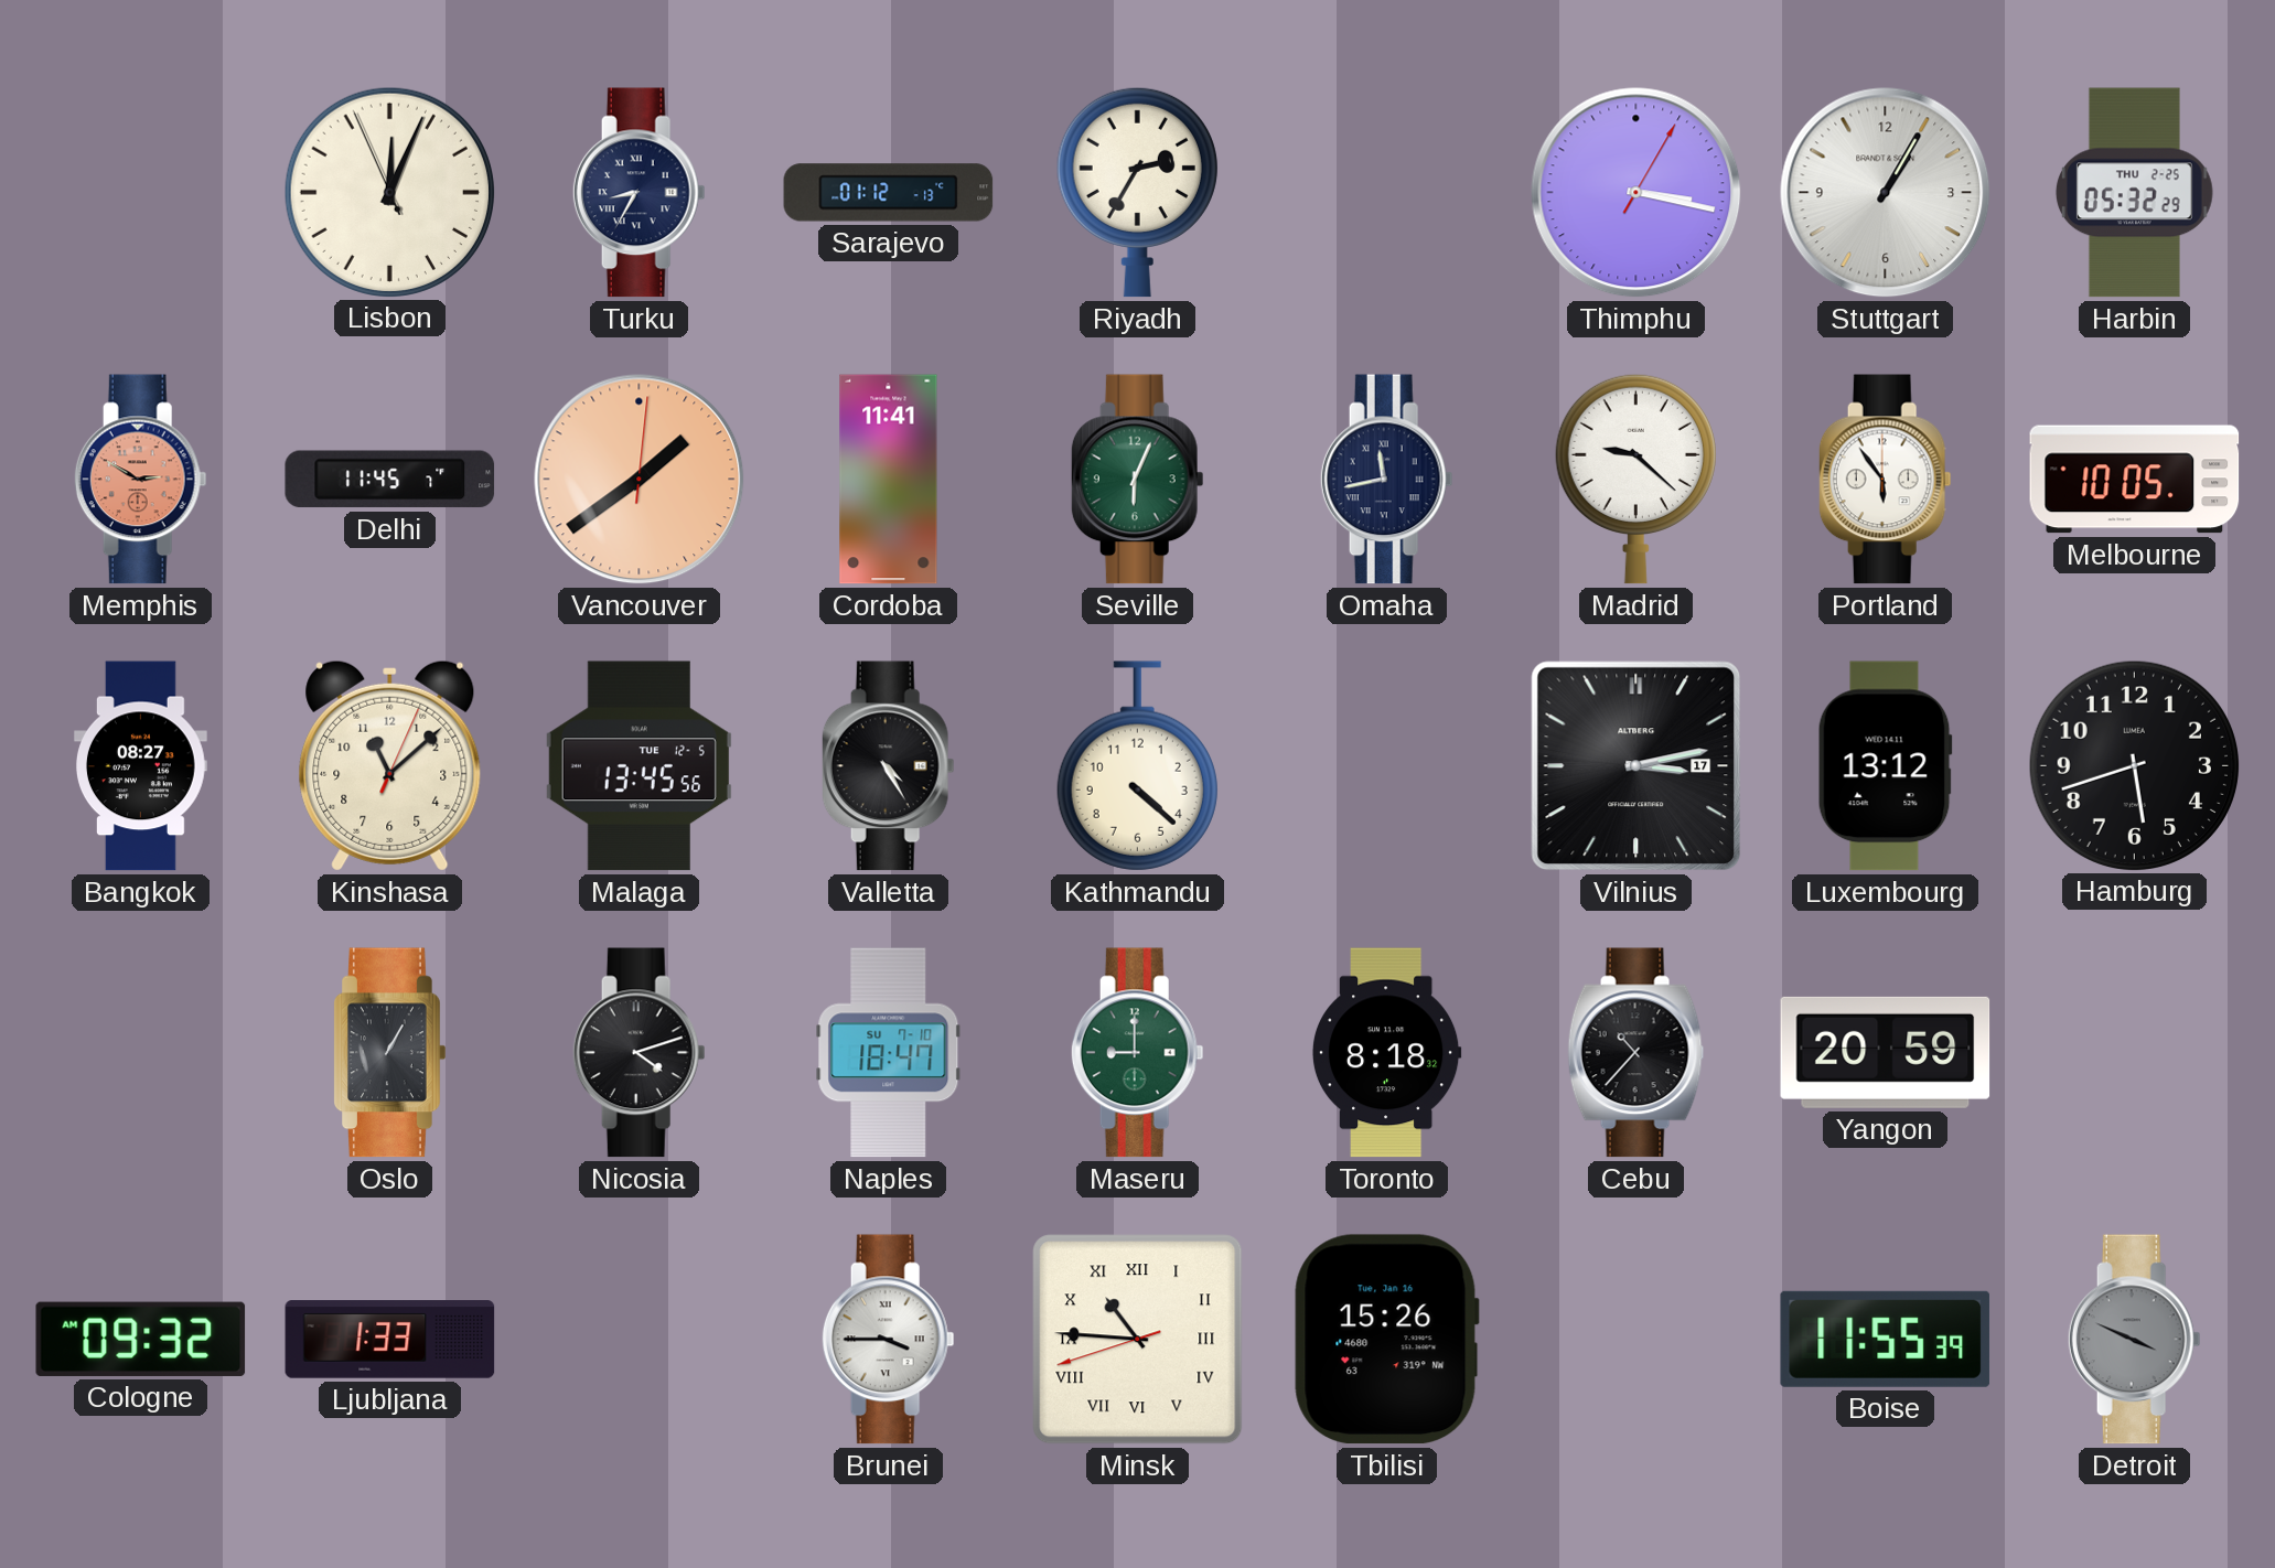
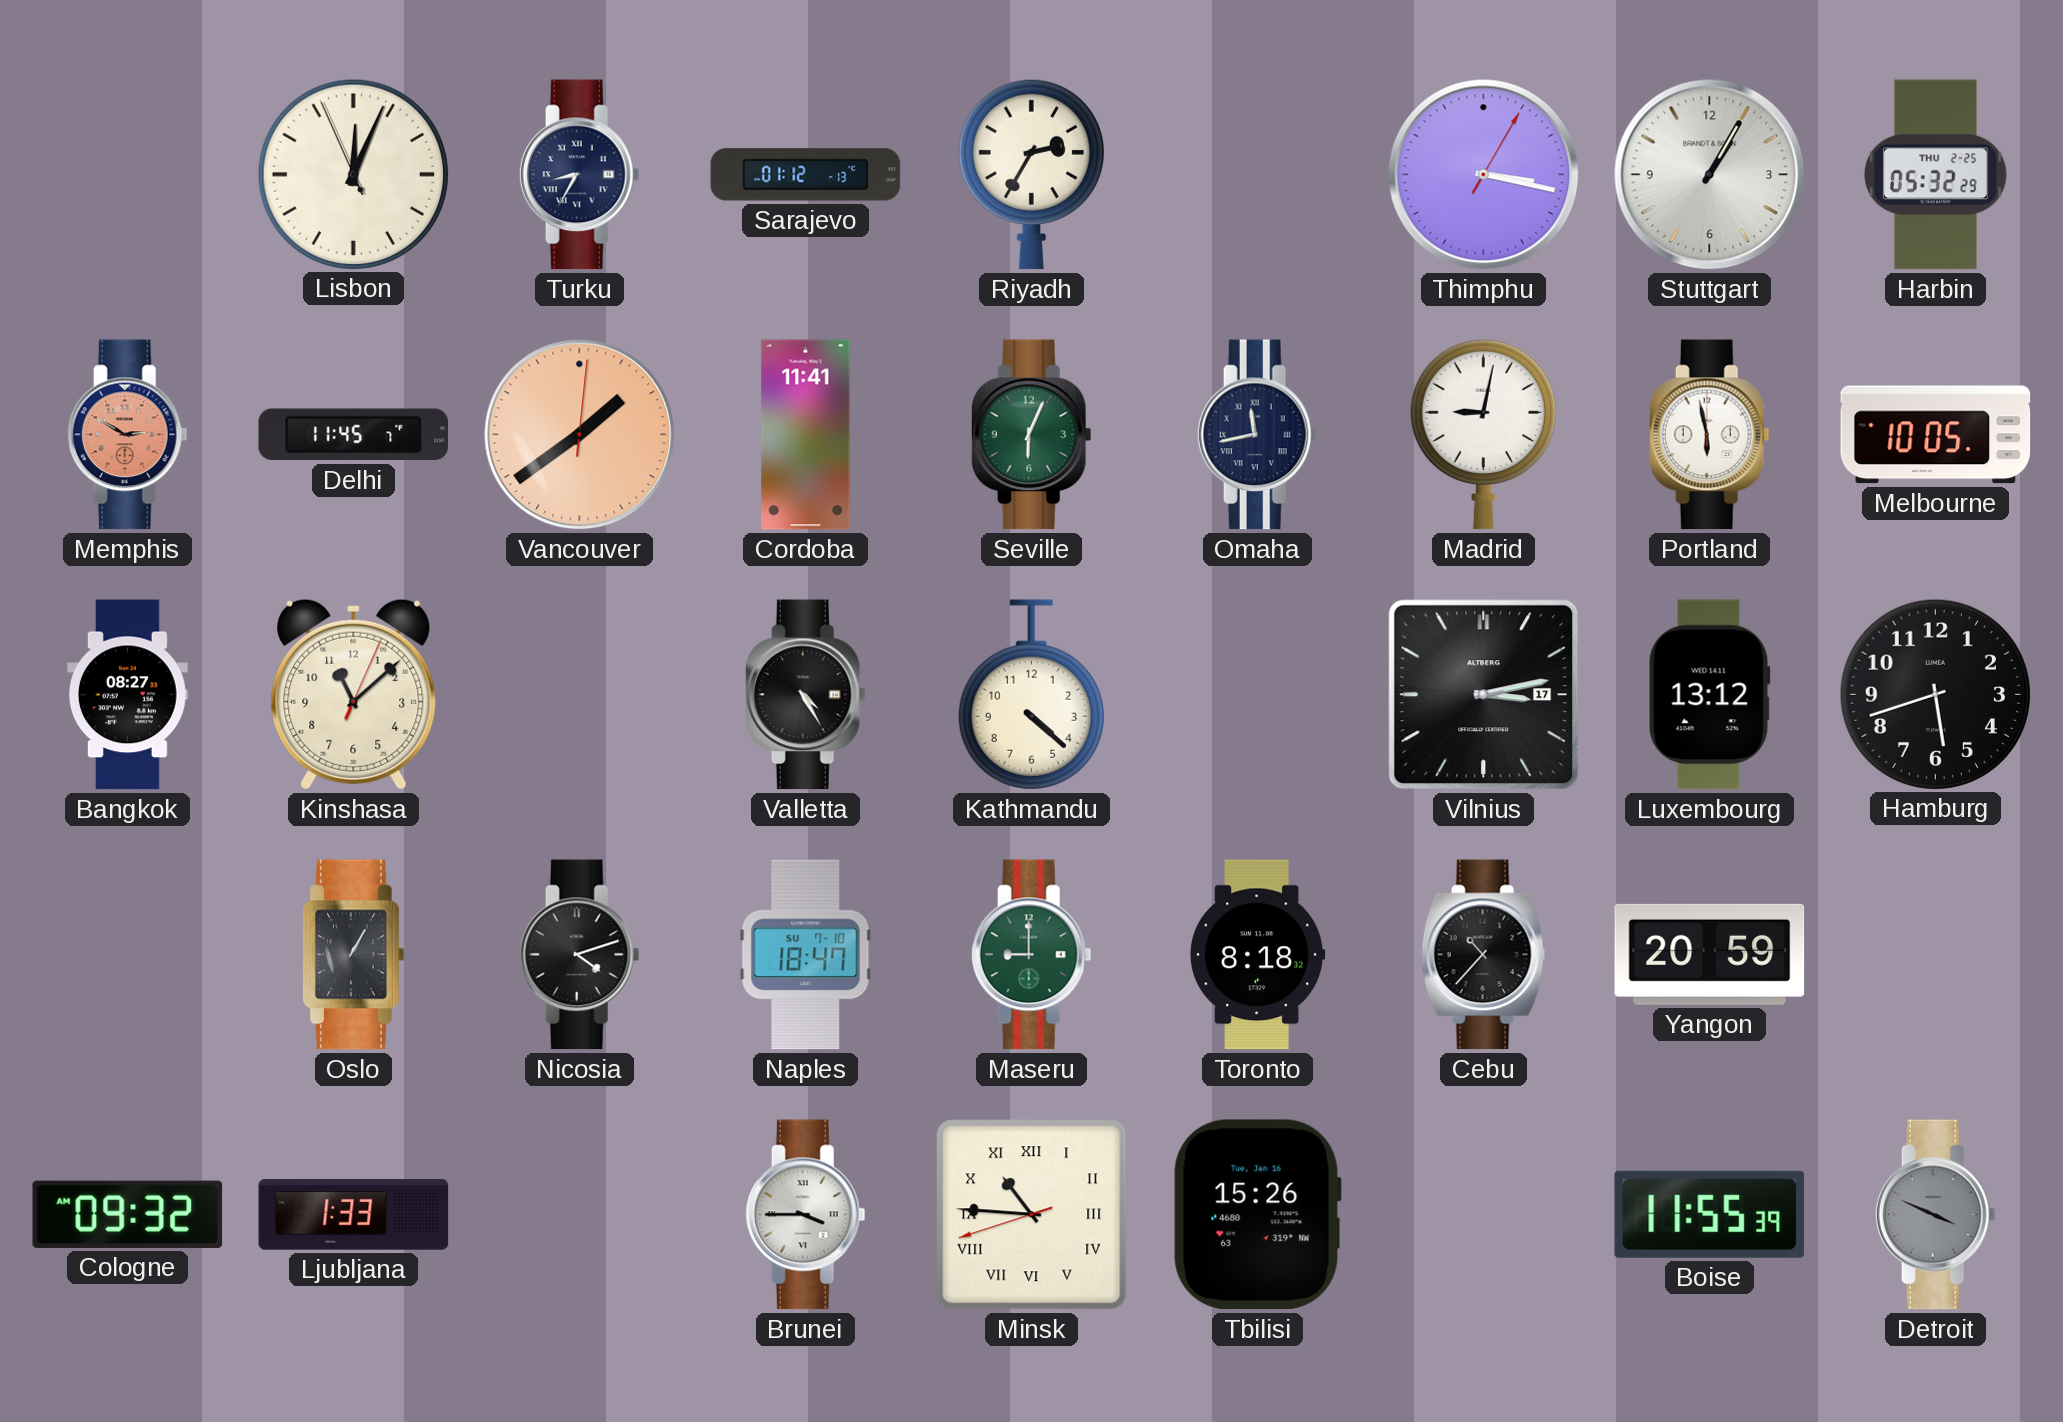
Madrid: 9:22 -> 9:02
Portland: 5:54 -> 5:58
Malaga: 13:45 -> none
